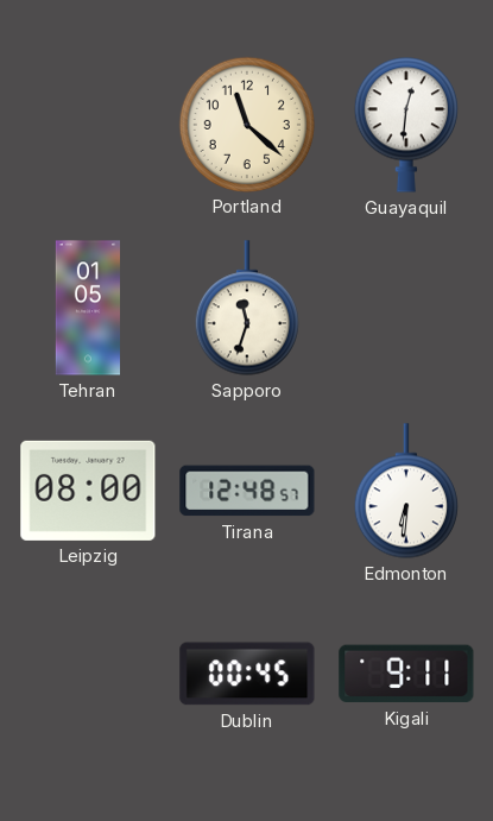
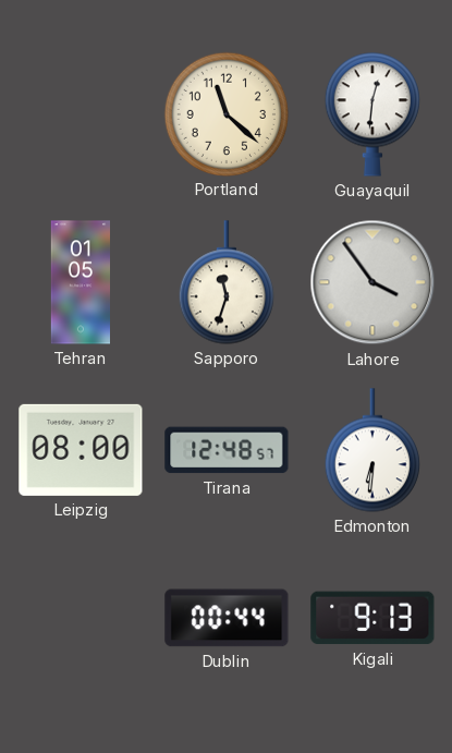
Lahore: none -> 3:54
Dublin: 00:45 -> 00:44
Kigali: 9:11 -> 9:13
